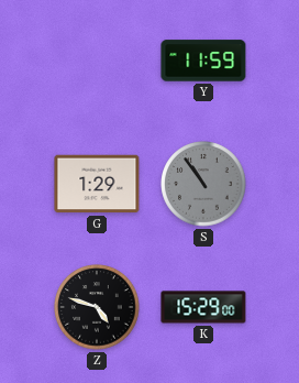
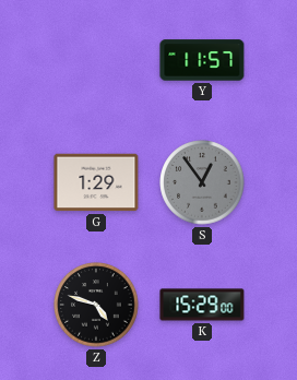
Y: 11:59 -> 11:57
S: 10:54 -> 12:54
